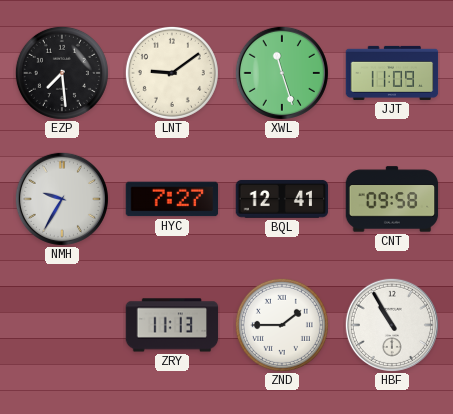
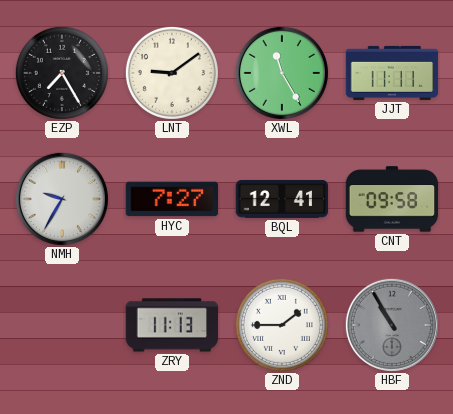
EZP: 7:29 -> 7:25
XWL: 11:27 -> 11:25
JJT: 11:09 -> 11:11
HBF dial: white -> grey
